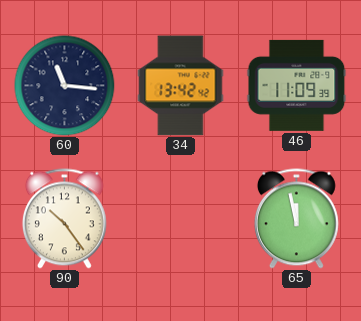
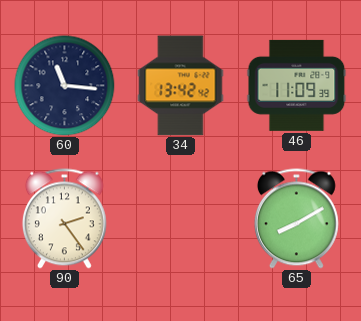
90: 10:24 -> 2:24
65: 11:58 -> 8:10
